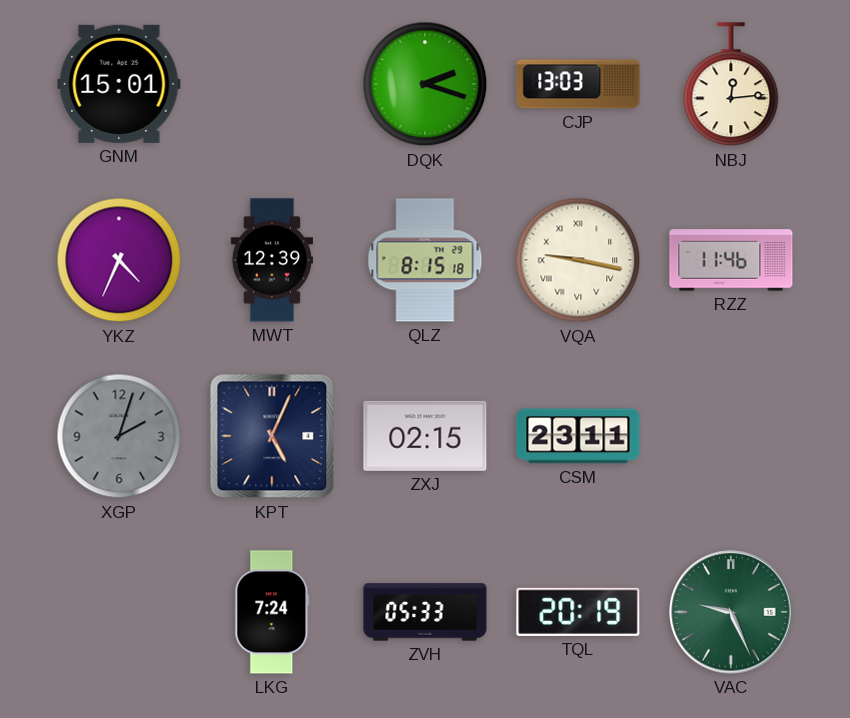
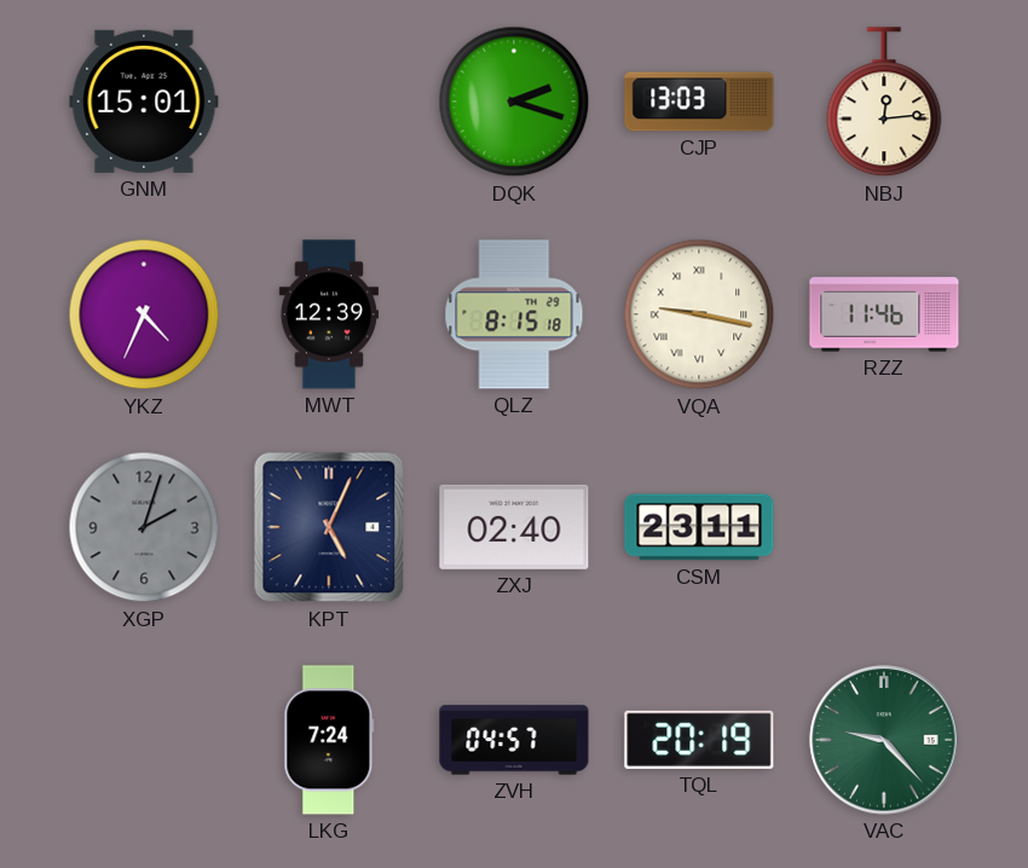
ZXJ: 02:15 -> 02:40
ZVH: 05:33 -> 04:57
VAC: 9:26 -> 9:23
